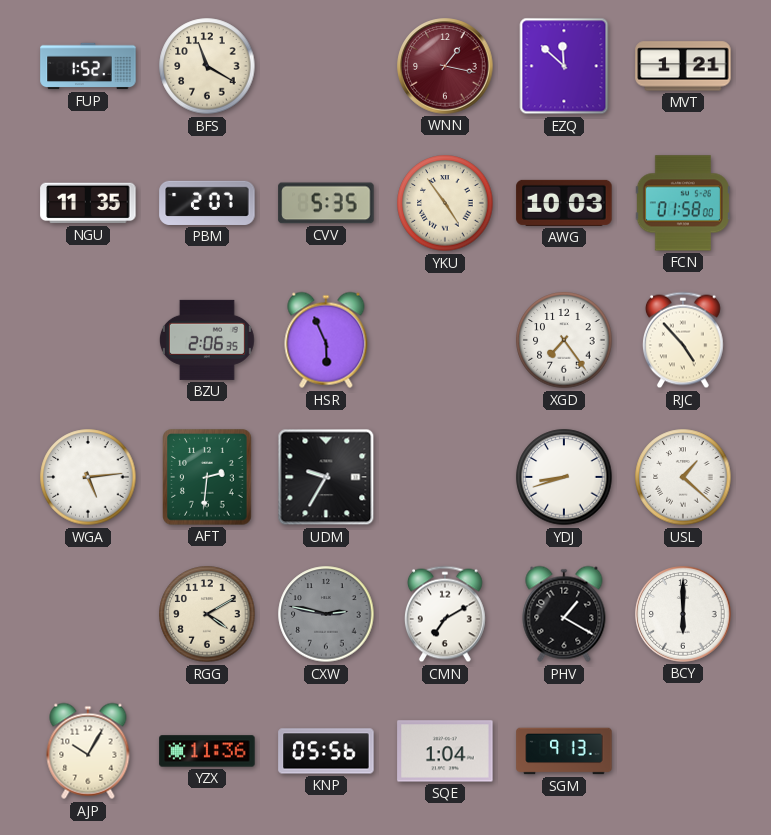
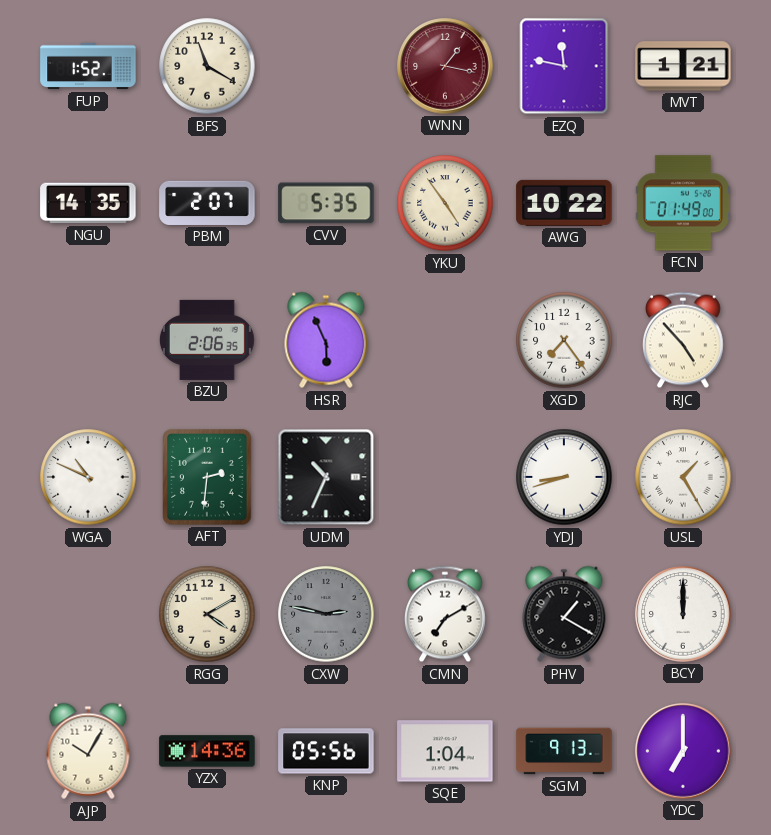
EZQ: 11:52 -> 11:47
NGU: 11:35 -> 14:35
AWG: 10:03 -> 10:22
FCN: 01:58 -> 01:49
WGA: 5:14 -> 10:49
UDM: 9:35 -> 10:34
USL: 1:22 -> 1:25
BCY: 6:00 -> 12:00
YZX: 11:36 -> 14:36
YDC: none -> 7:00
